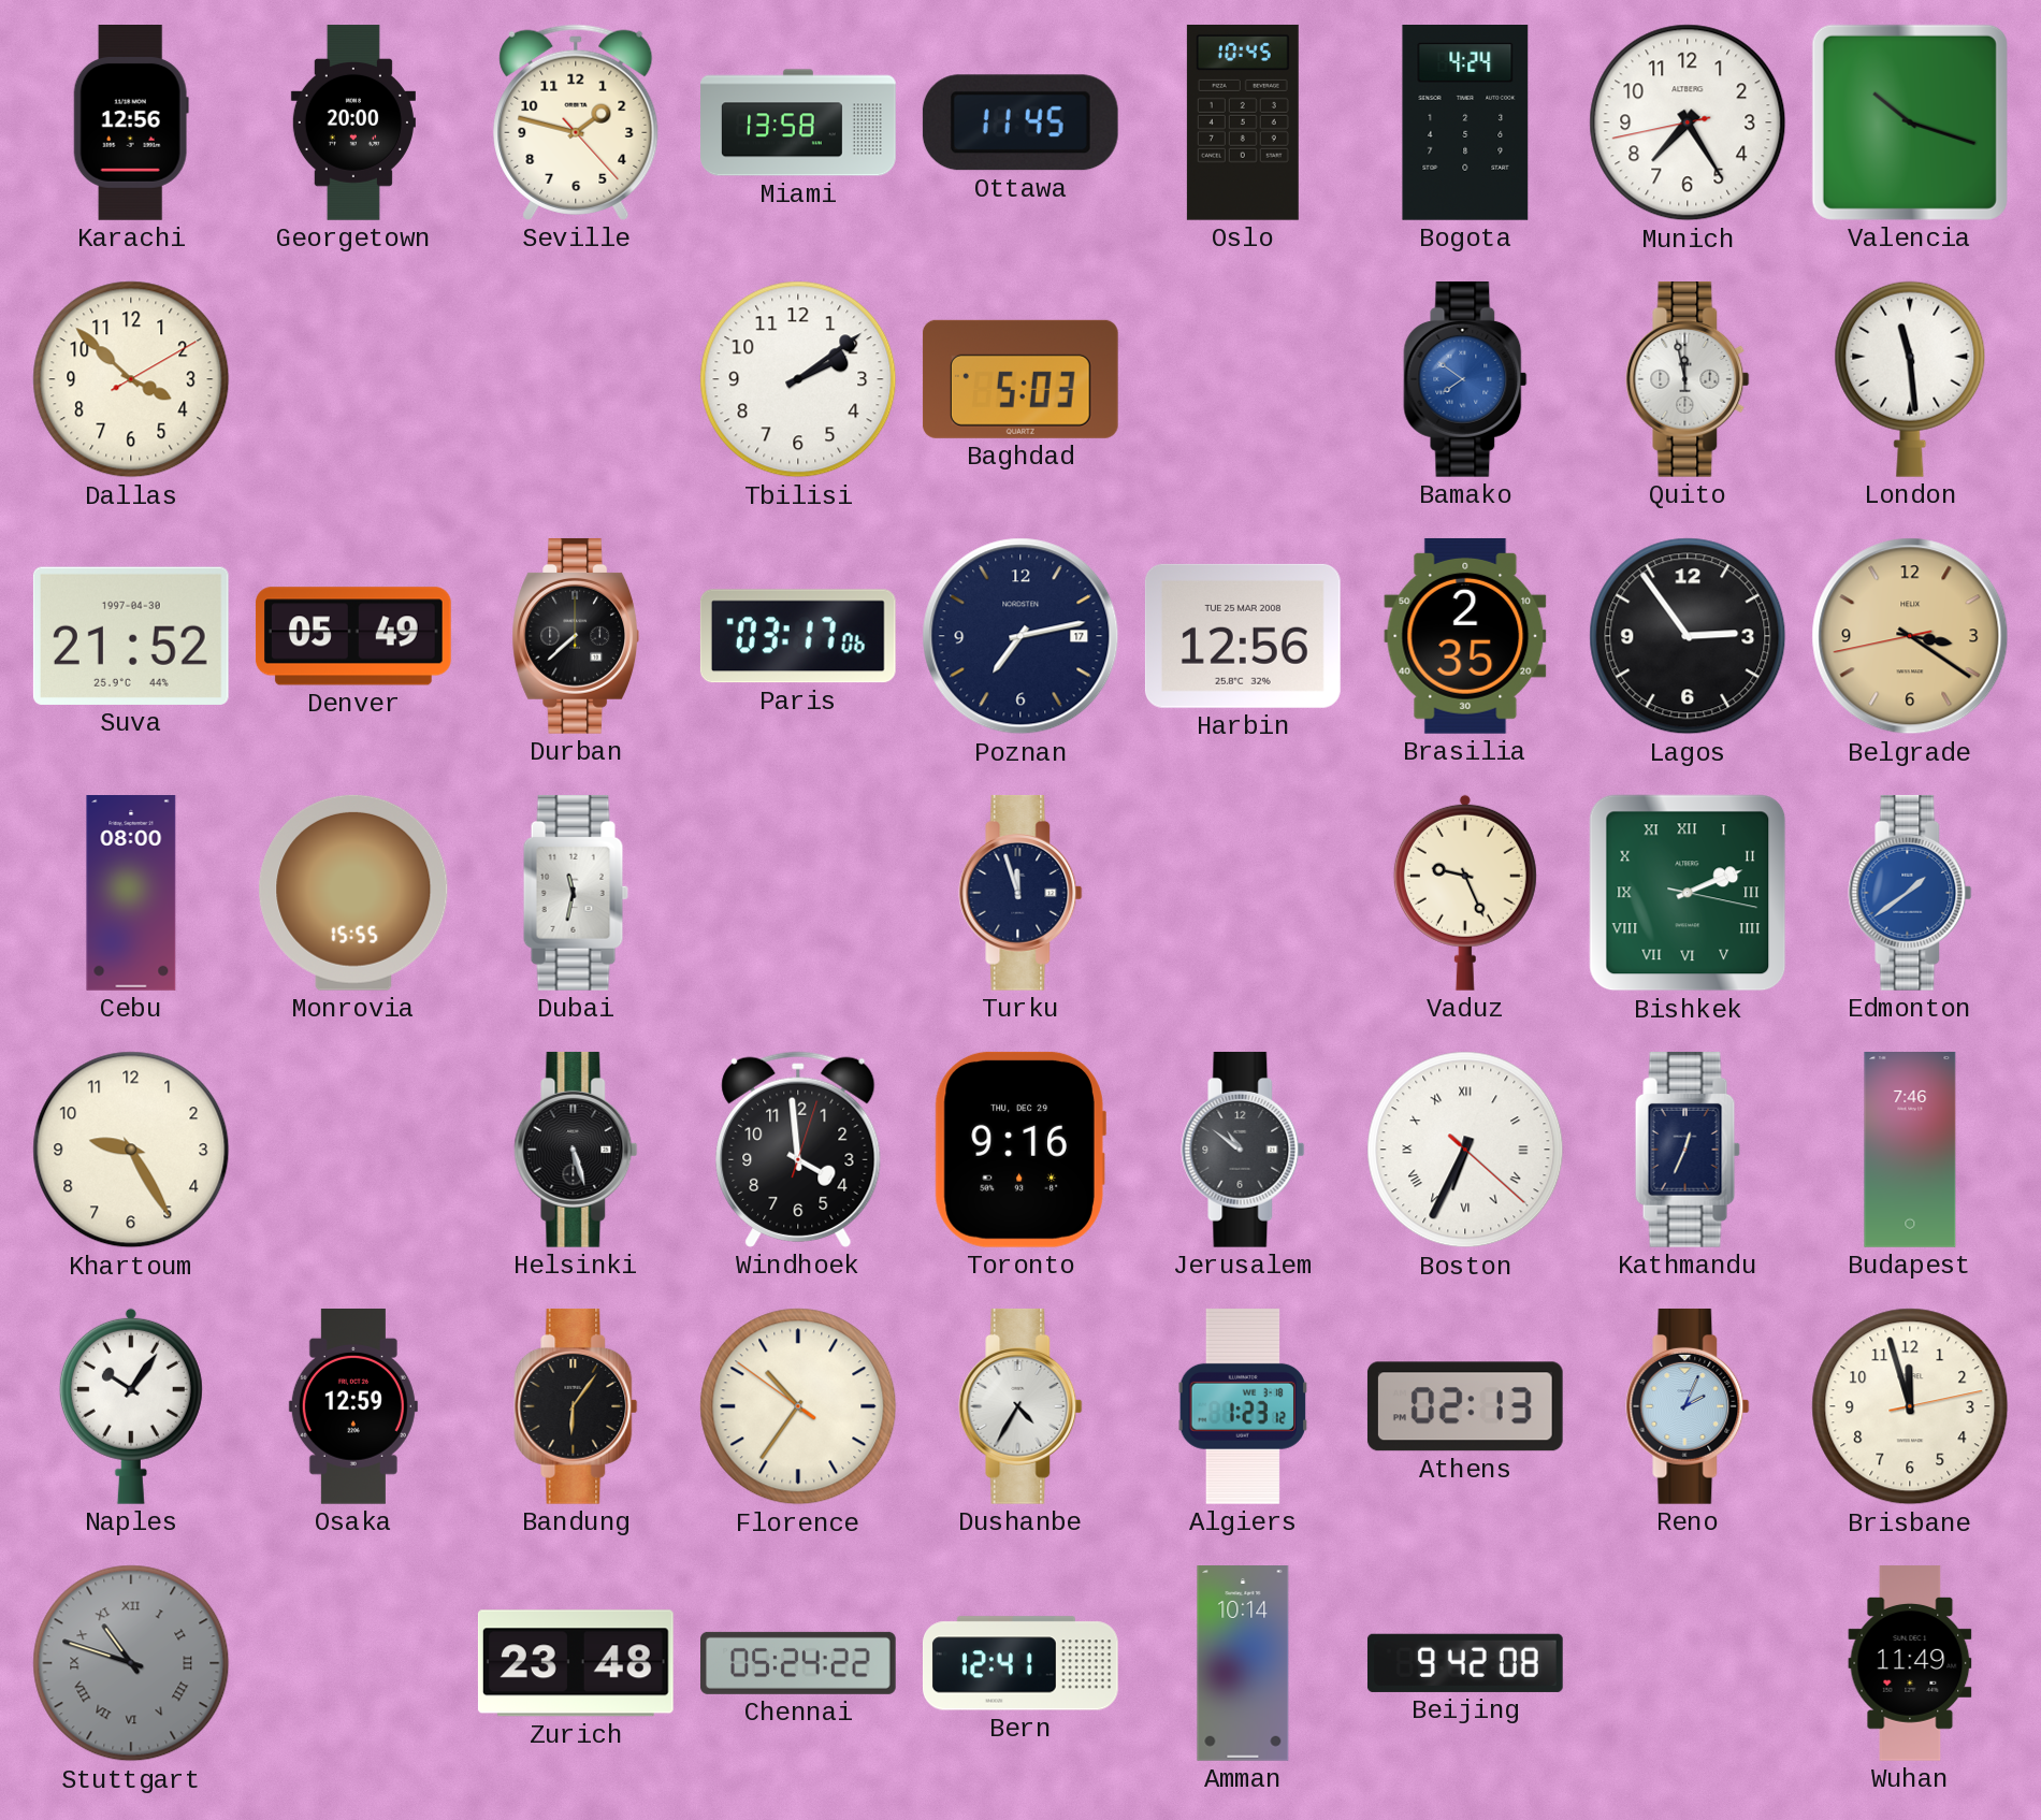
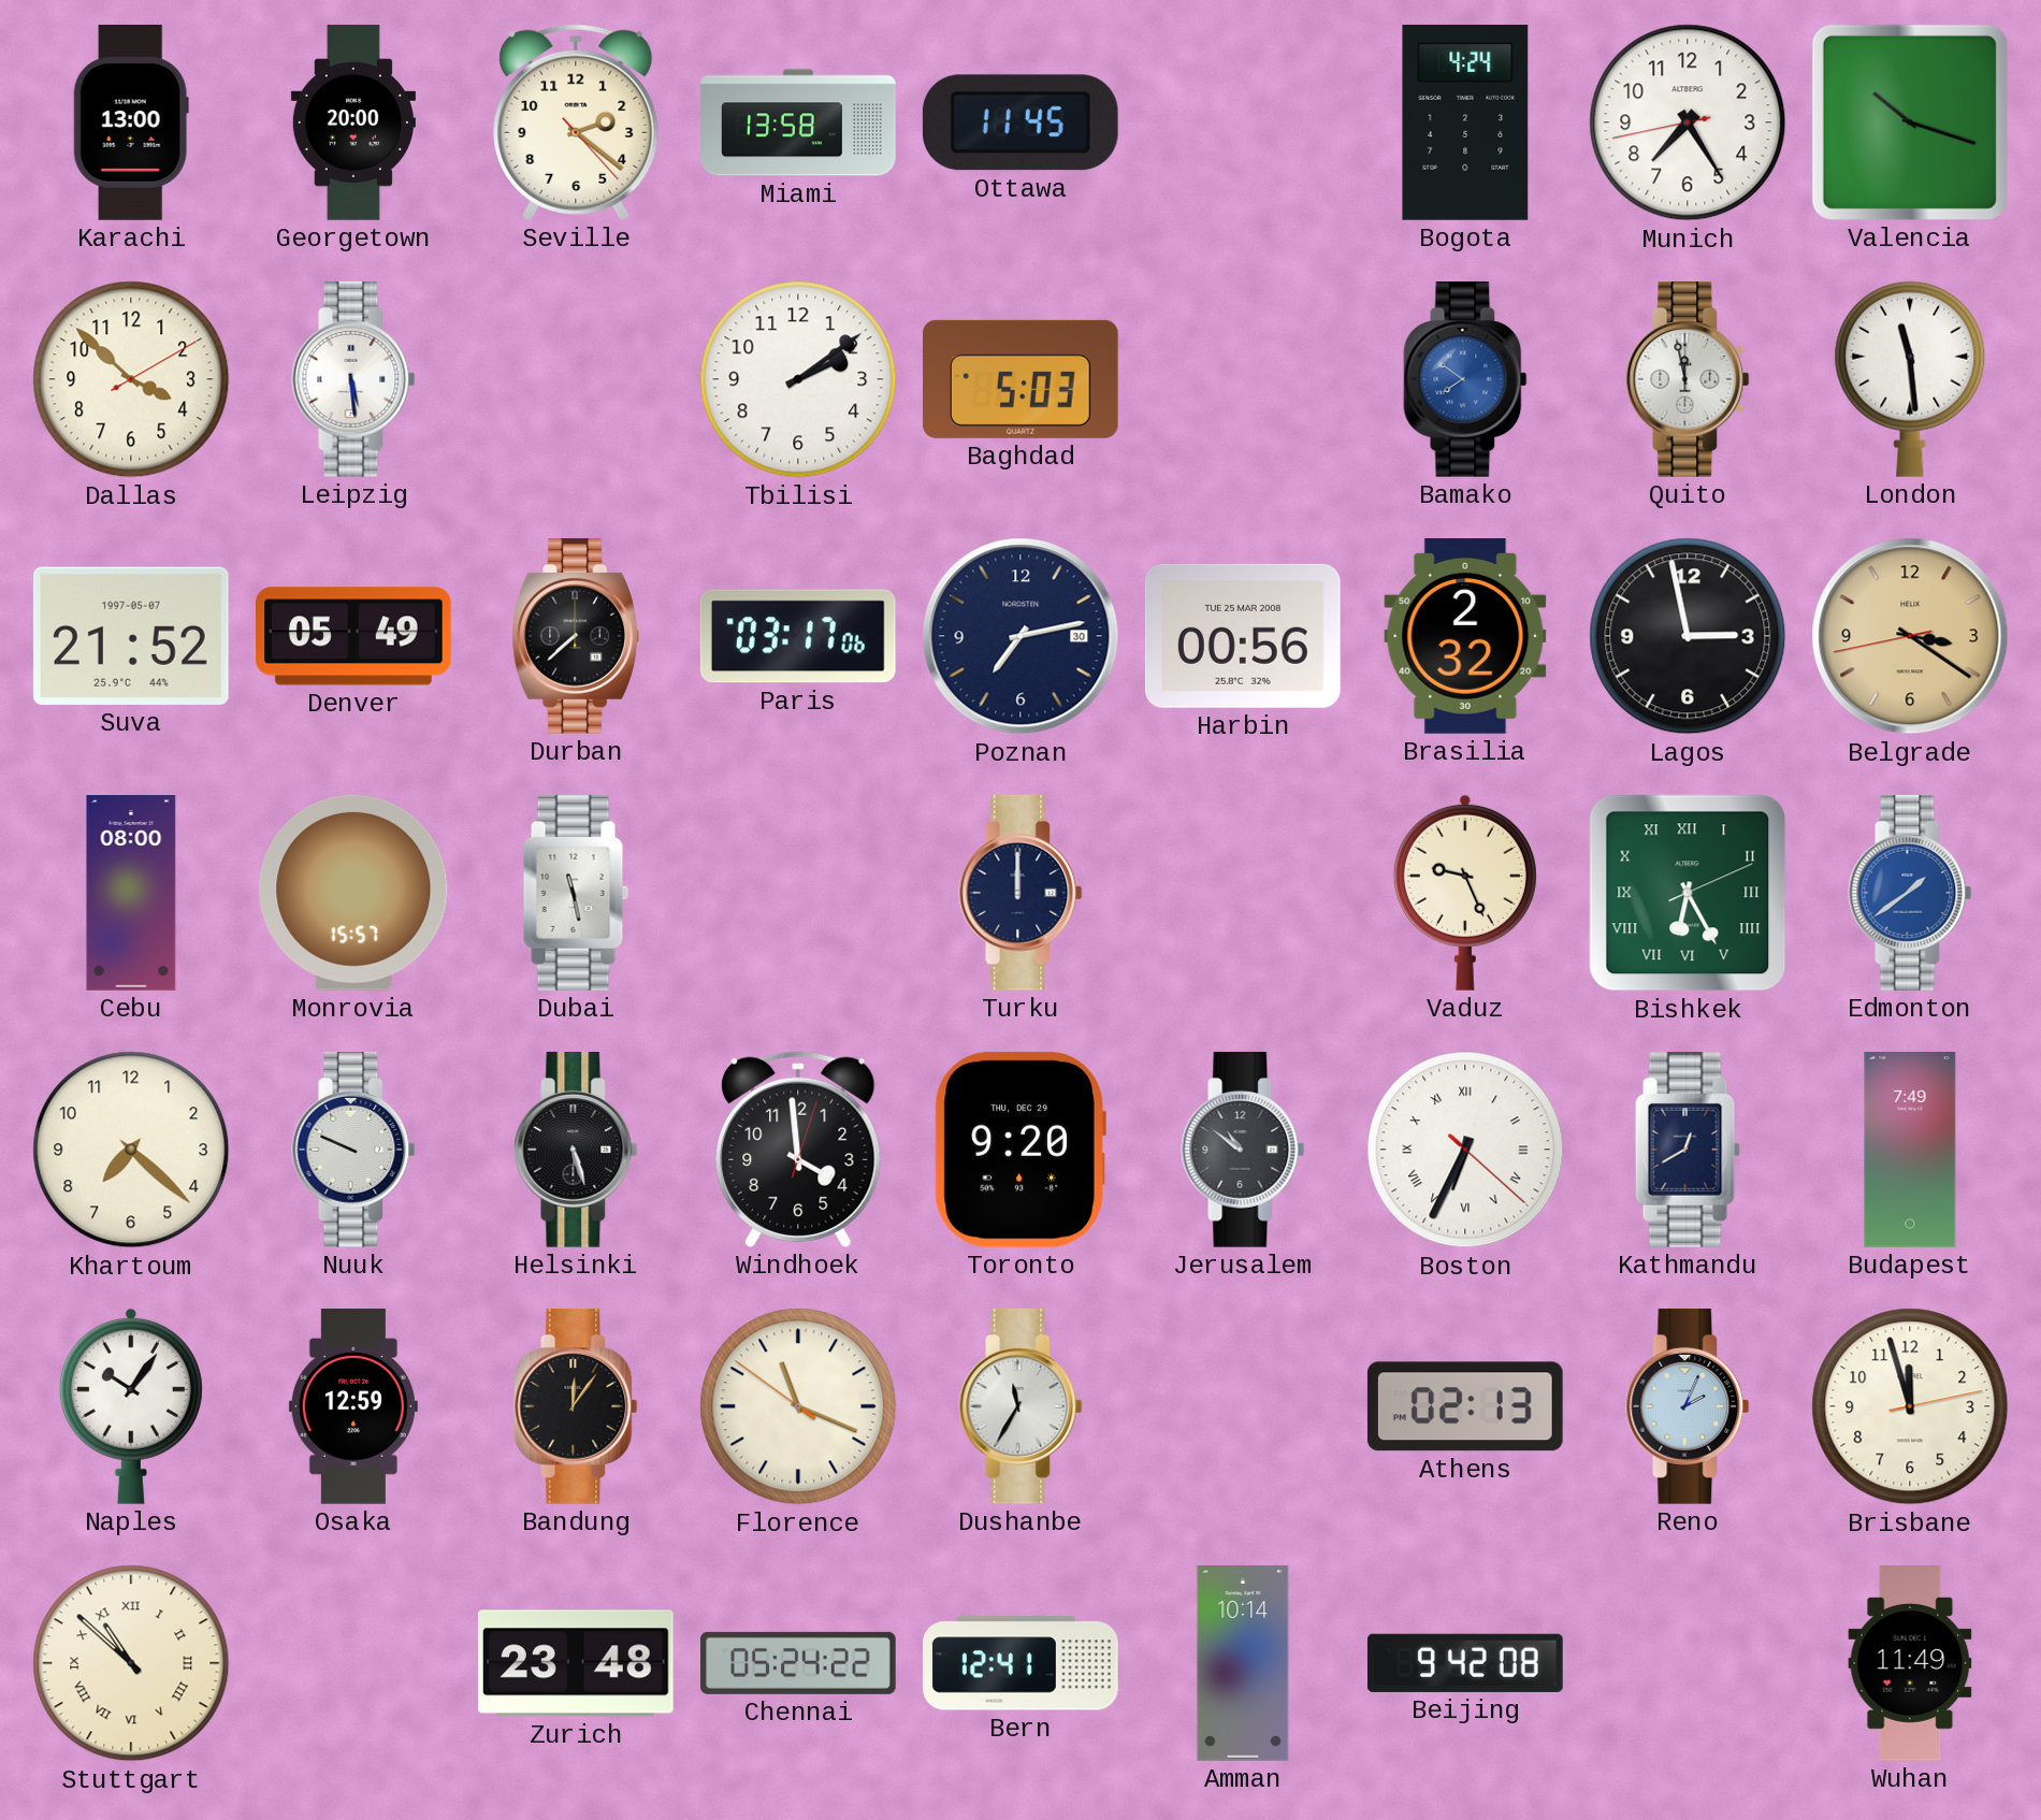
Karachi: 12:56 -> 13:00
Seville: 1:47 -> 2:21
Oslo: 10:45 -> none
Leipzig: none -> 5:29
Suva date: 1997-04-30 -> 1997-05-07
Poznan date: 17 -> 30
Harbin: 12:56 -> 00:56
Brasilia: 2:35 -> 2:32
Lagos: 2:54 -> 2:58
Monrovia: 15:55 -> 15:57
Dubai: 11:32 -> 11:28
Turku: 11:57 -> 12:00
Bishkek: 2:11 -> 6:25
Khartoum: 9:25 -> 7:22
Nuuk: none -> 9:49
Toronto: 9:16 -> 9:20
Kathmandu: 12:34 -> 12:40
Budapest: 7:46 -> 7:49
Bandung: 6:06 -> 12:06
Florence: 10:35 -> 11:18
Dushanbe: 4:35 -> 11:35
Algiers: 1:23 -> none
Stuttgart: 10:48 -> 10:52
Stuttgart dial: grey -> cream
